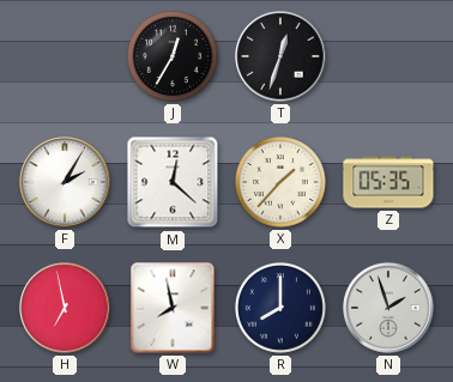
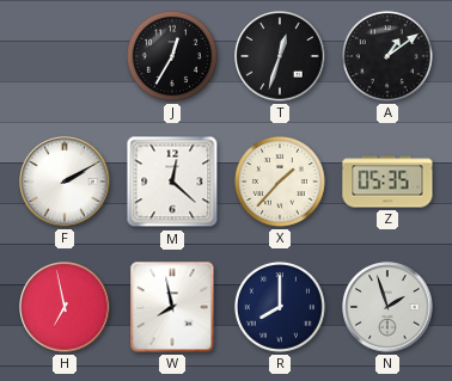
A: none -> 1:09
F: 2:05 -> 2:10
